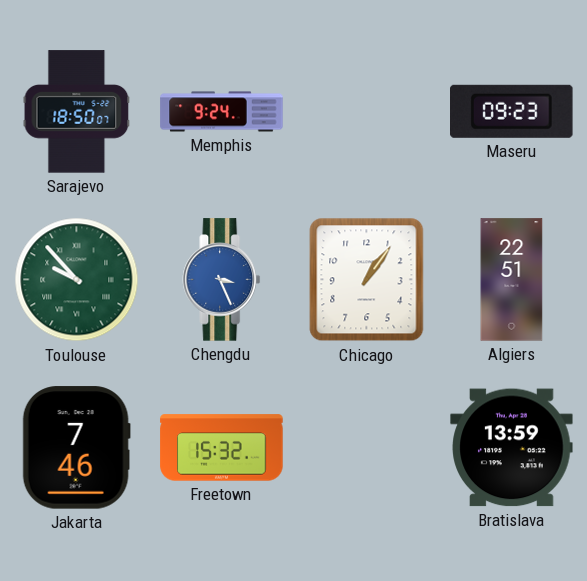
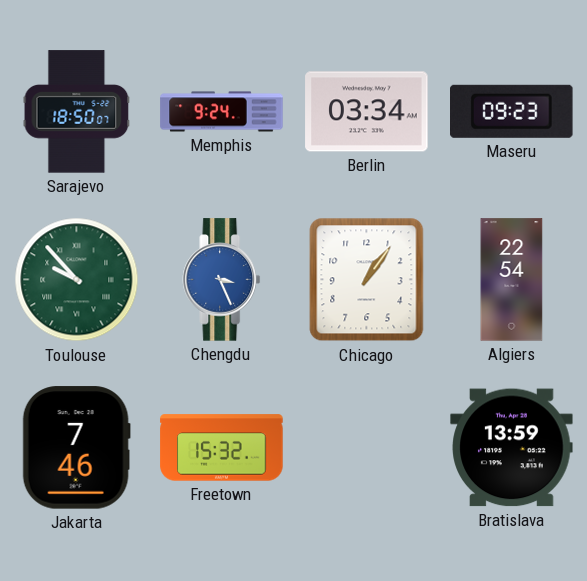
Berlin: none -> 03:34
Algiers: 22:51 -> 22:54
